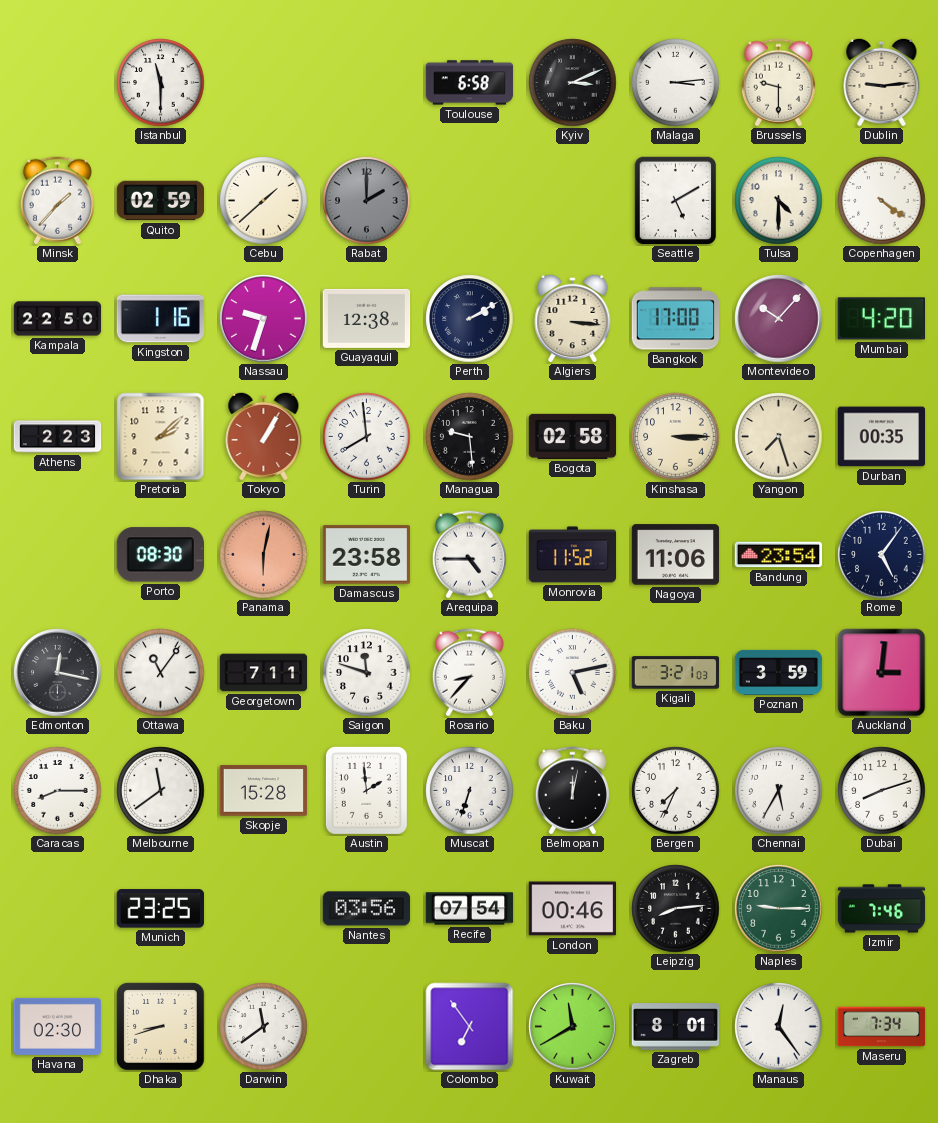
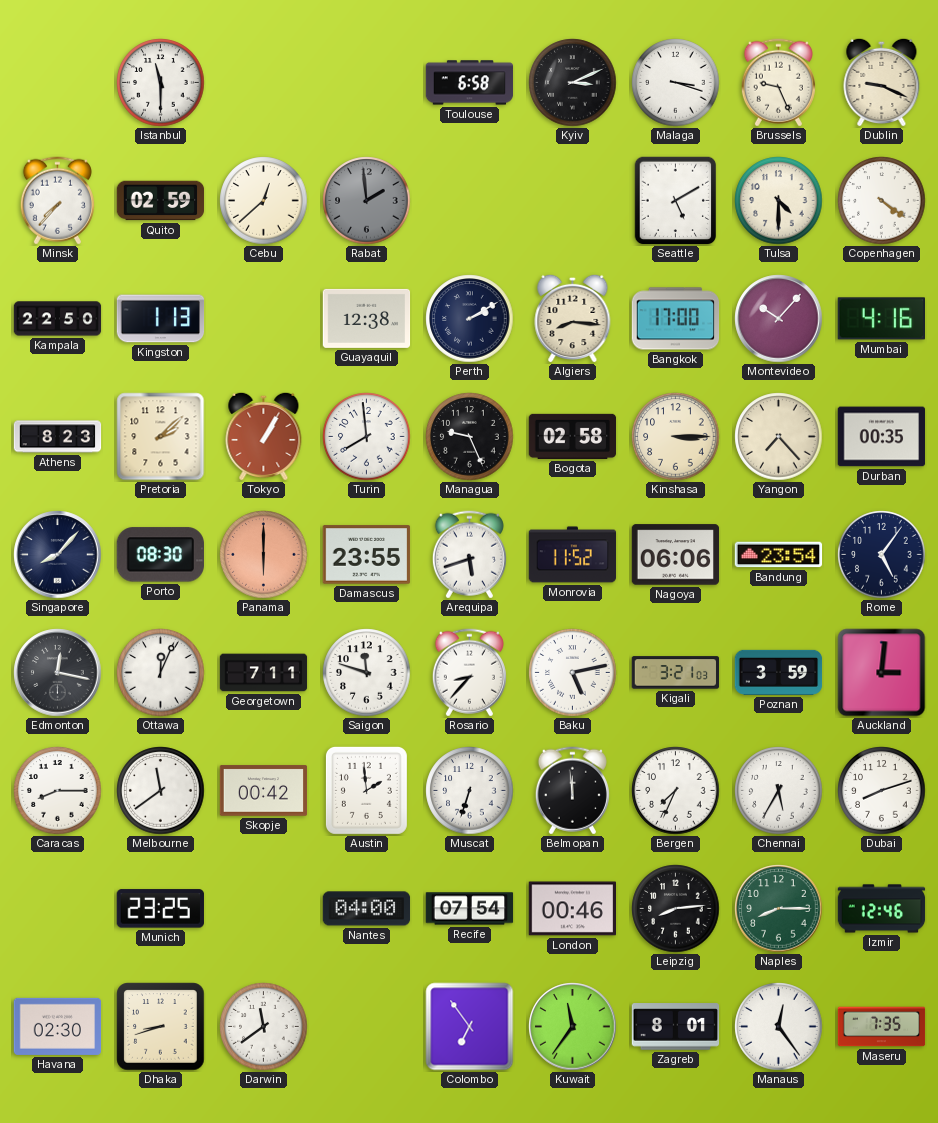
Malaga: 3:14 -> 3:18
Brussels: 9:30 -> 9:26
Dublin: 9:14 -> 9:19
Minsk: 1:37 -> 7:37
Cebu: 1:38 -> 12:38
Rabat: 2:00 -> 1:59
Kingston: 1:16 -> 1:13
Nassau: 9:33 -> none
Algiers: 3:16 -> 8:16
Mumbai: 4:20 -> 4:16
Athens: 2:23 -> 8:23
Managua: 9:29 -> 9:26
Yangon: 7:27 -> 7:23
Singapore: none -> 8:07
Panama: 6:02 -> 6:00
Damascus: 23:58 -> 23:55
Arequipa: 4:45 -> 5:42
Nagoya: 11:06 -> 06:06
Ottawa: 11:06 -> 12:04
Skopje: 15:28 -> 00:42
Belmopan: 12:02 -> 11:59
Nantes: 03:56 -> 04:00
Naples: 9:15 -> 8:15
Izmir: 7:46 -> 12:46
Kuwait: 11:40 -> 11:36
Maseru: 7:34 -> 7:35
